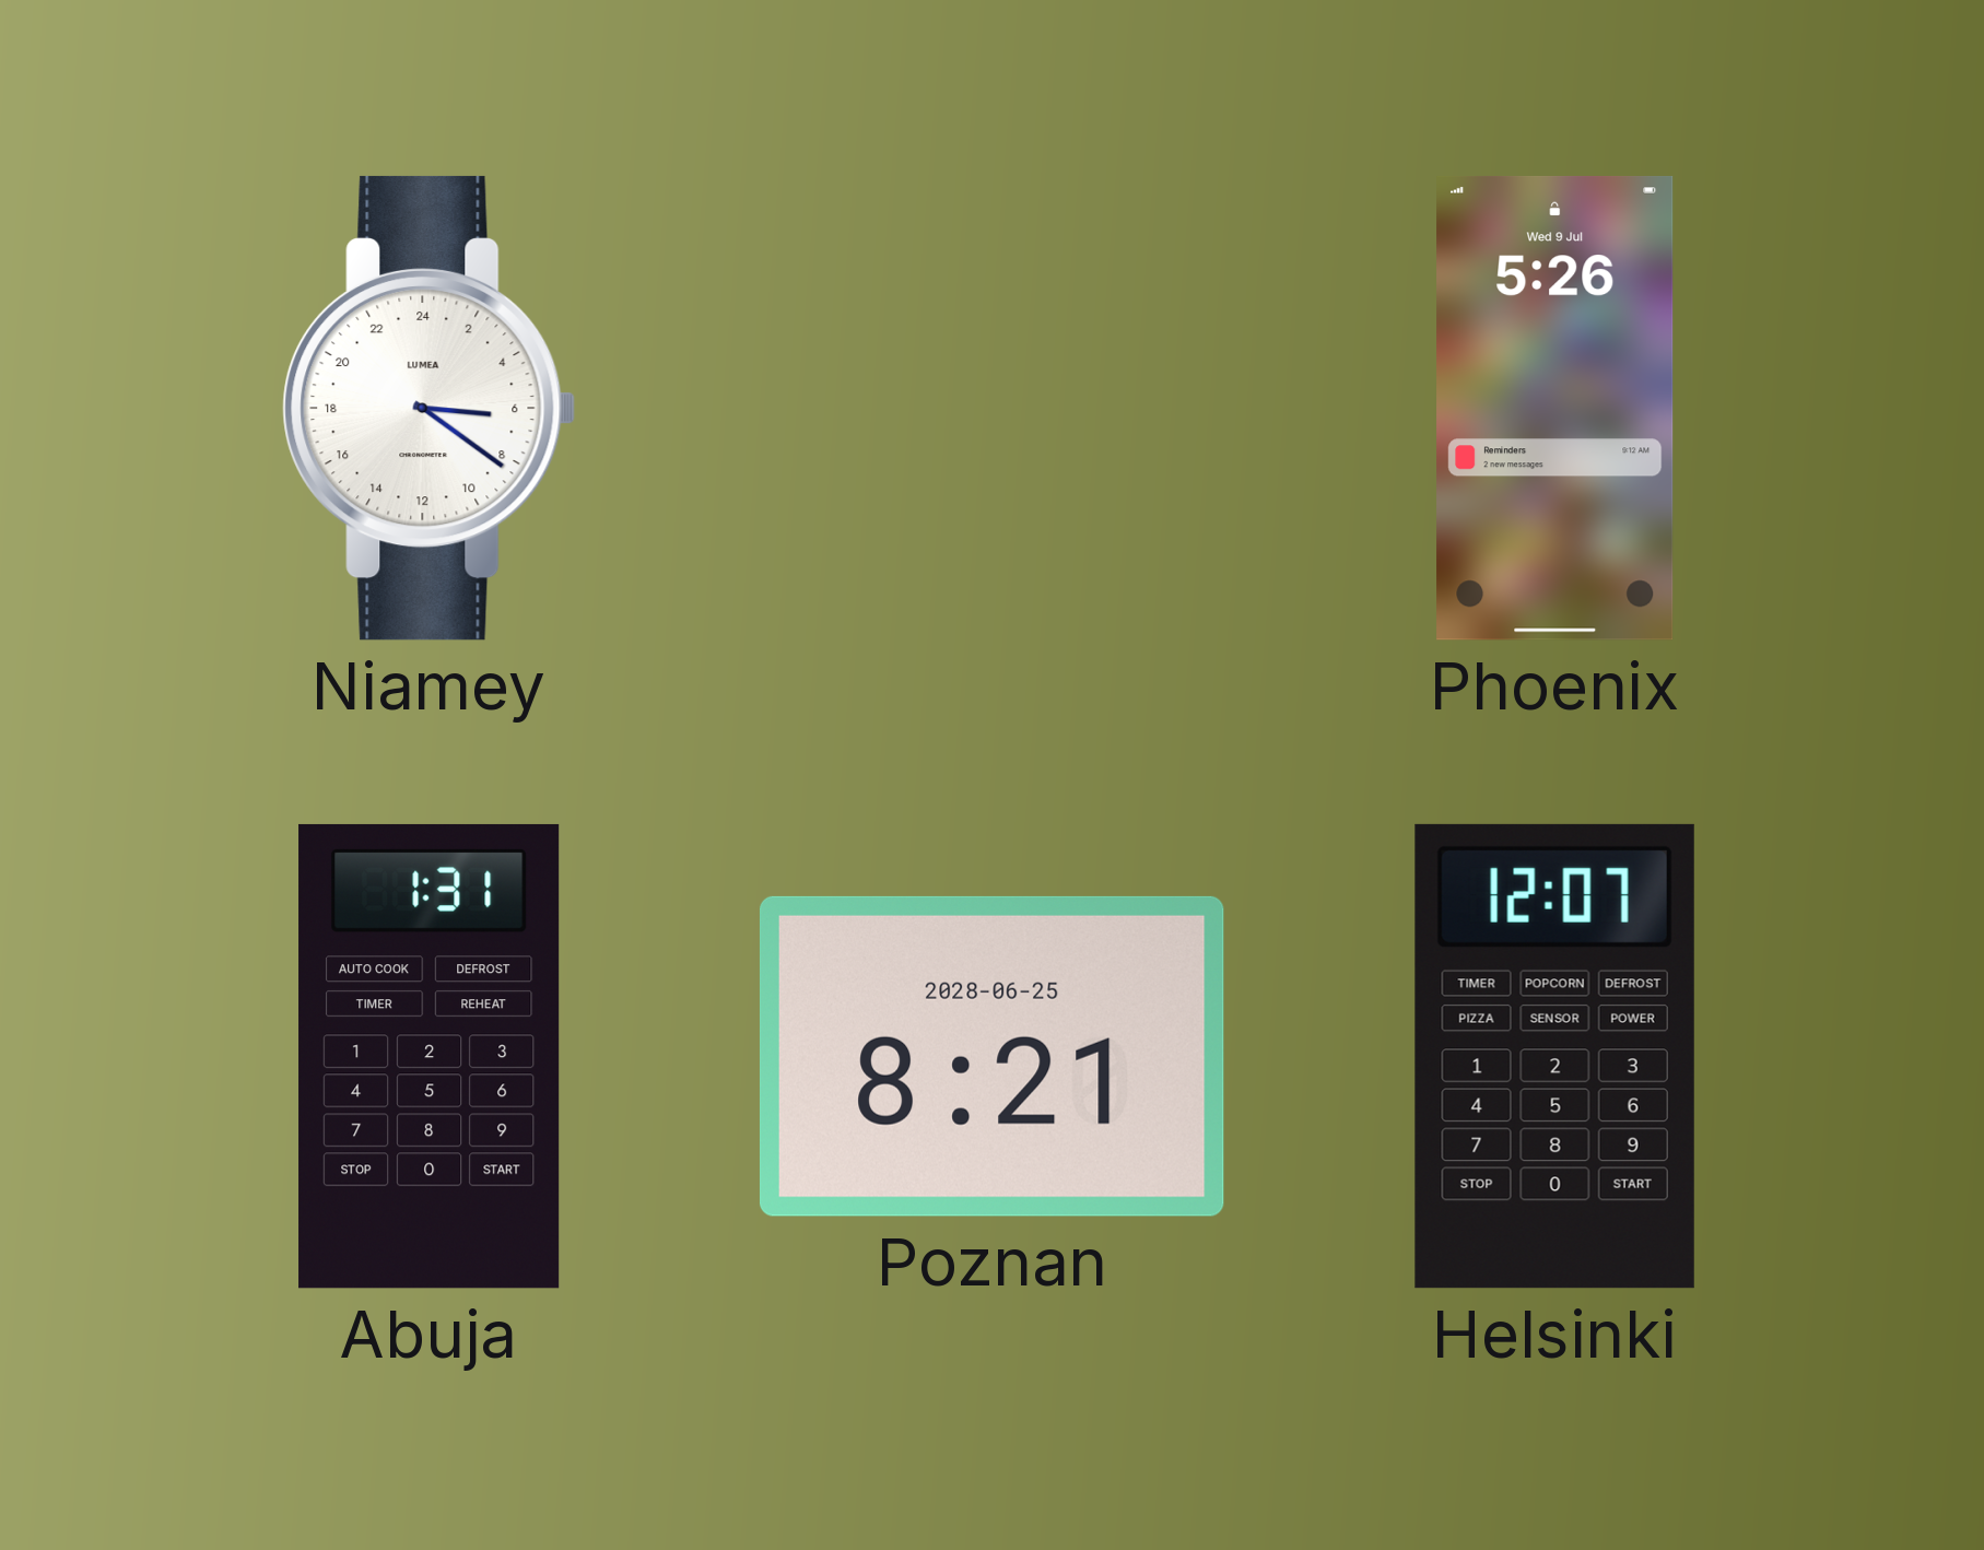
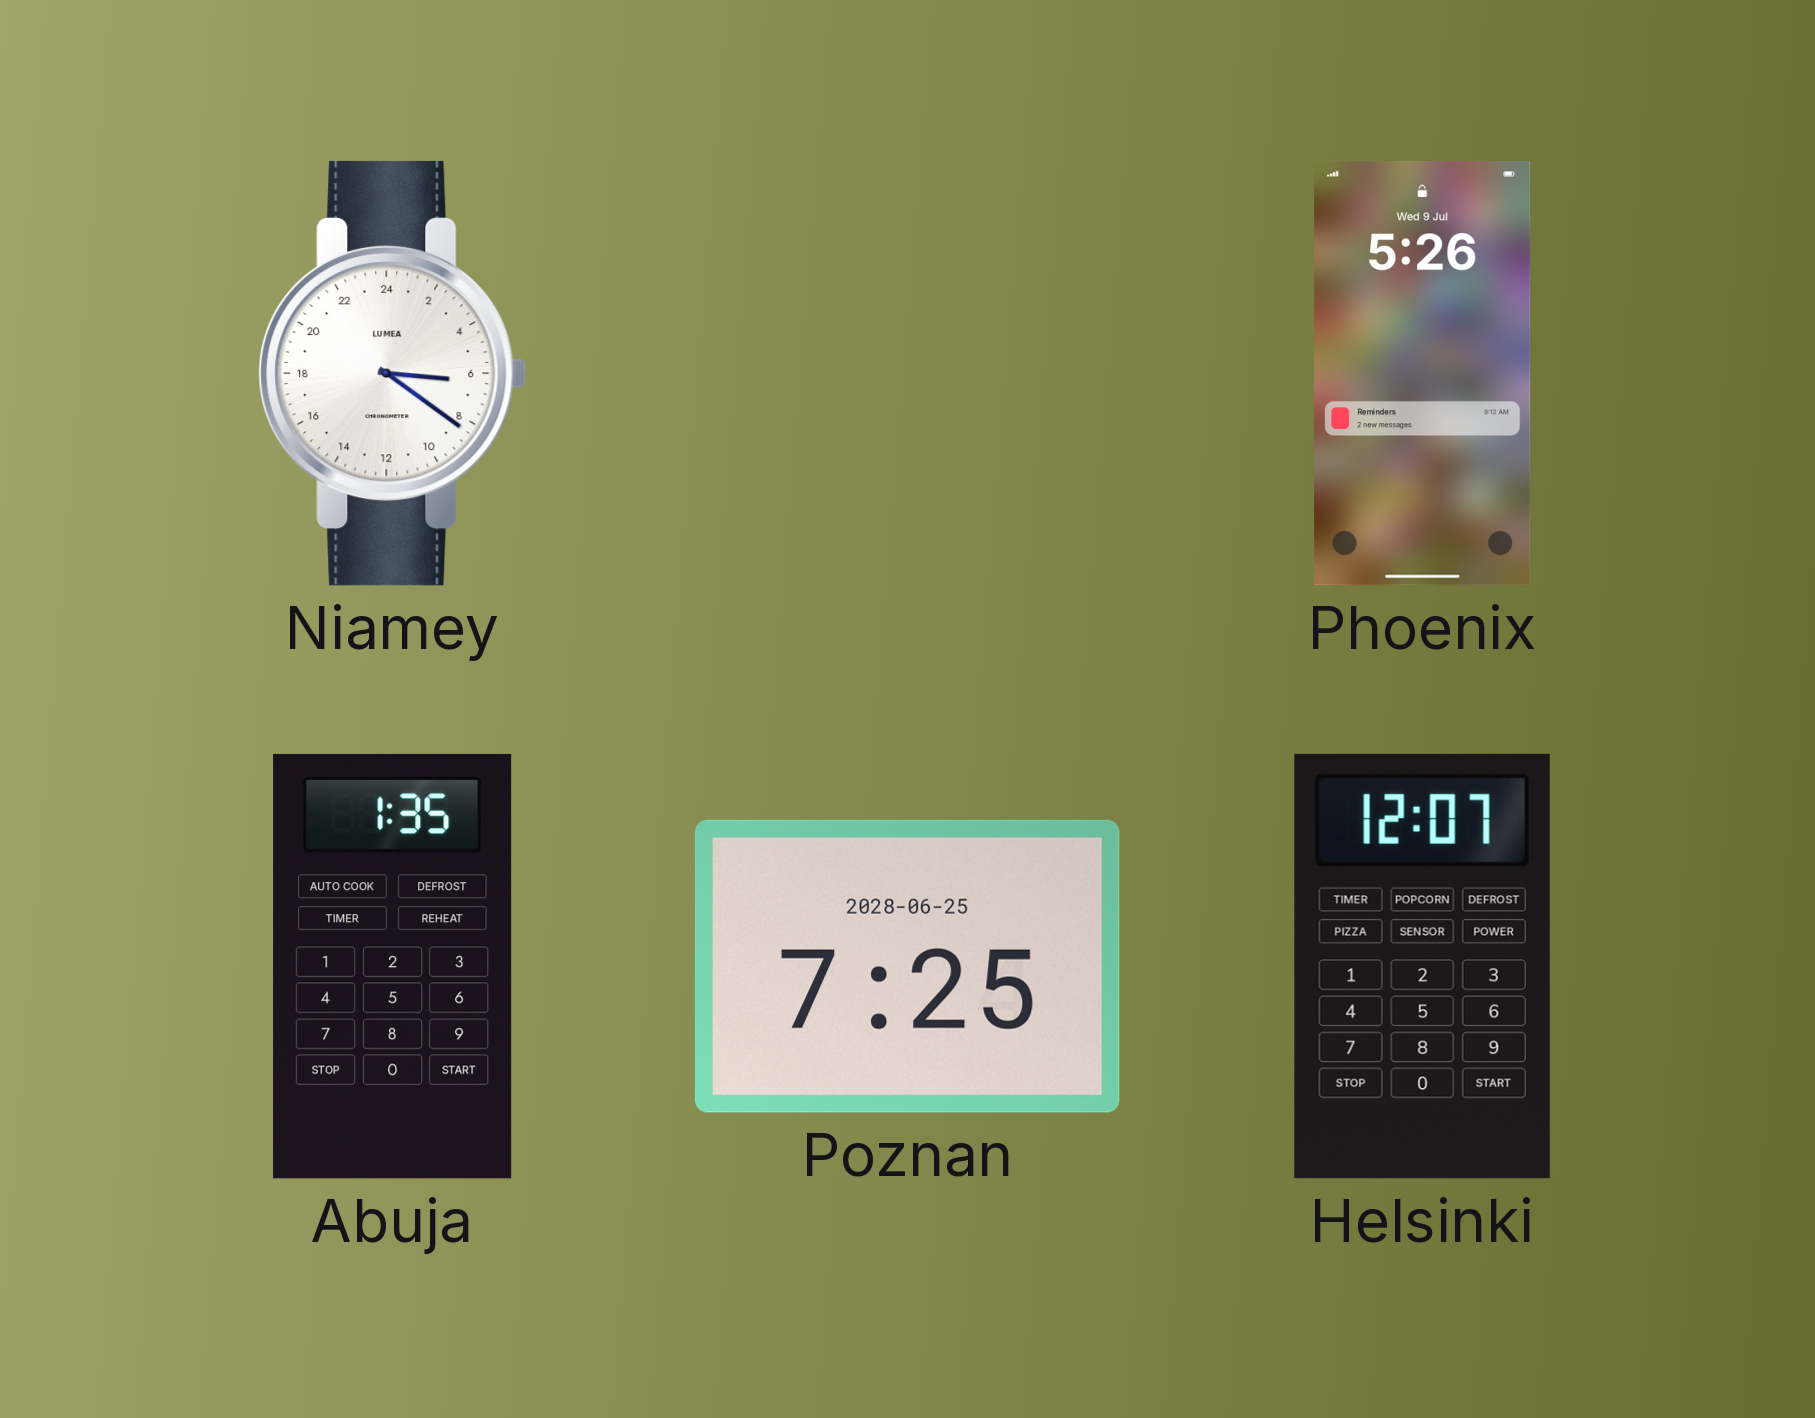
Abuja: 1:31 -> 1:35
Poznan: 8:21 -> 7:25
